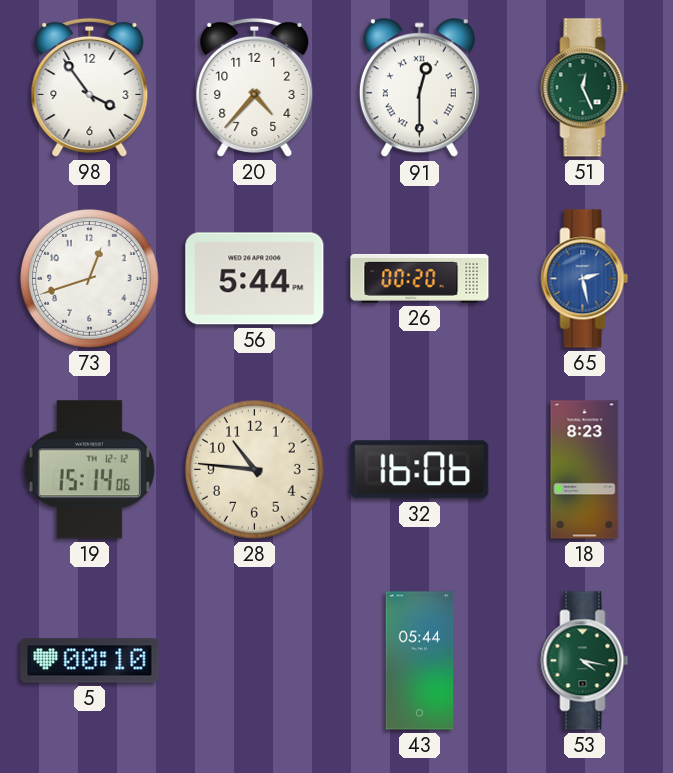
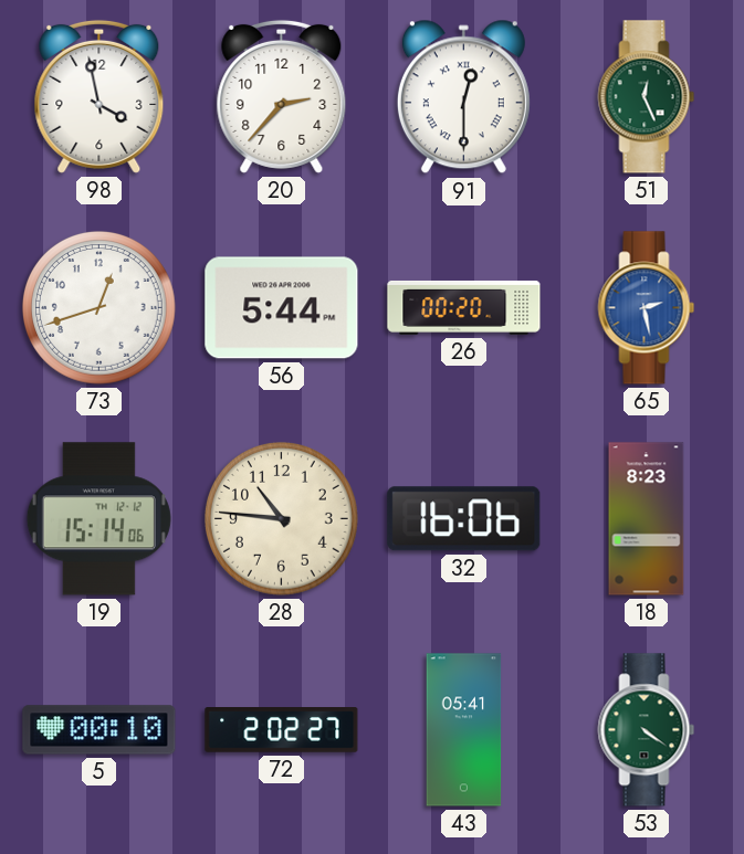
98: 3:54 -> 3:58
20: 4:37 -> 2:37
72: none -> 2:02
43: 05:44 -> 05:41
53: 4:17 -> 4:21
